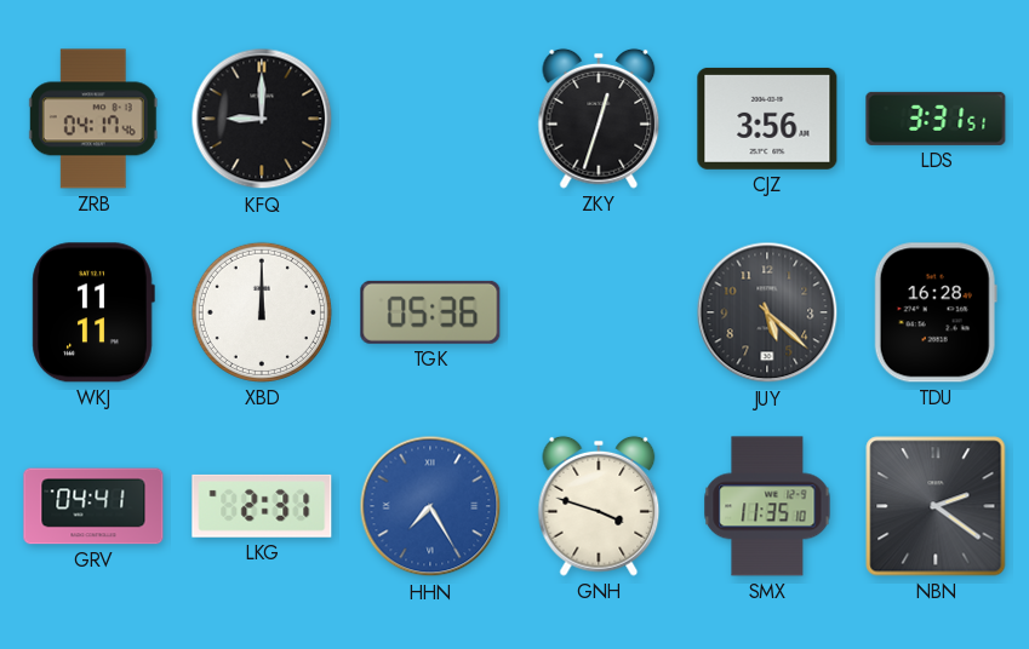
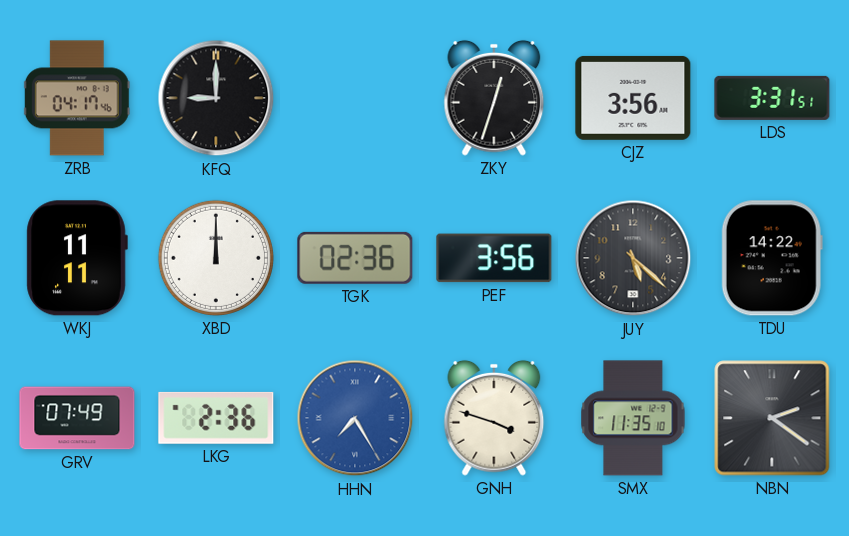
TGK: 05:36 -> 02:36
PEF: none -> 3:56
TDU: 16:28 -> 14:22
GRV: 04:41 -> 07:49
LKG: 2:31 -> 2:36
